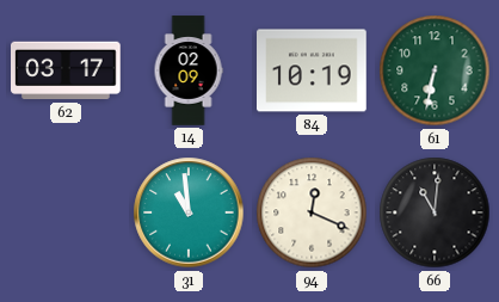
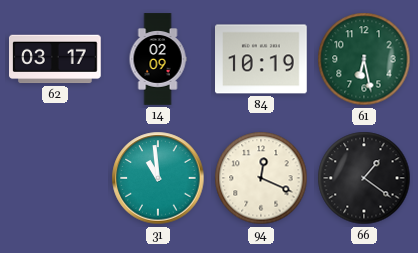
61: 6:32 -> 6:28
66: 11:01 -> 1:21
